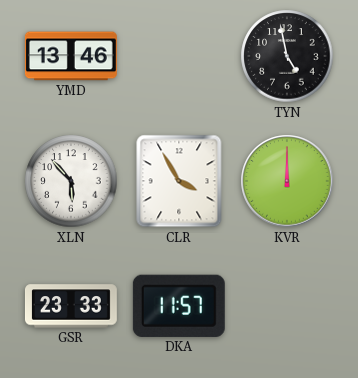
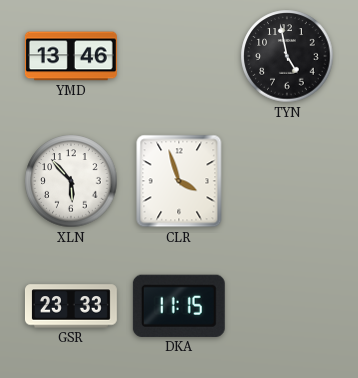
CLR: 3:55 -> 3:57
KVR: 12:00 -> none
DKA: 11:57 -> 11:15
